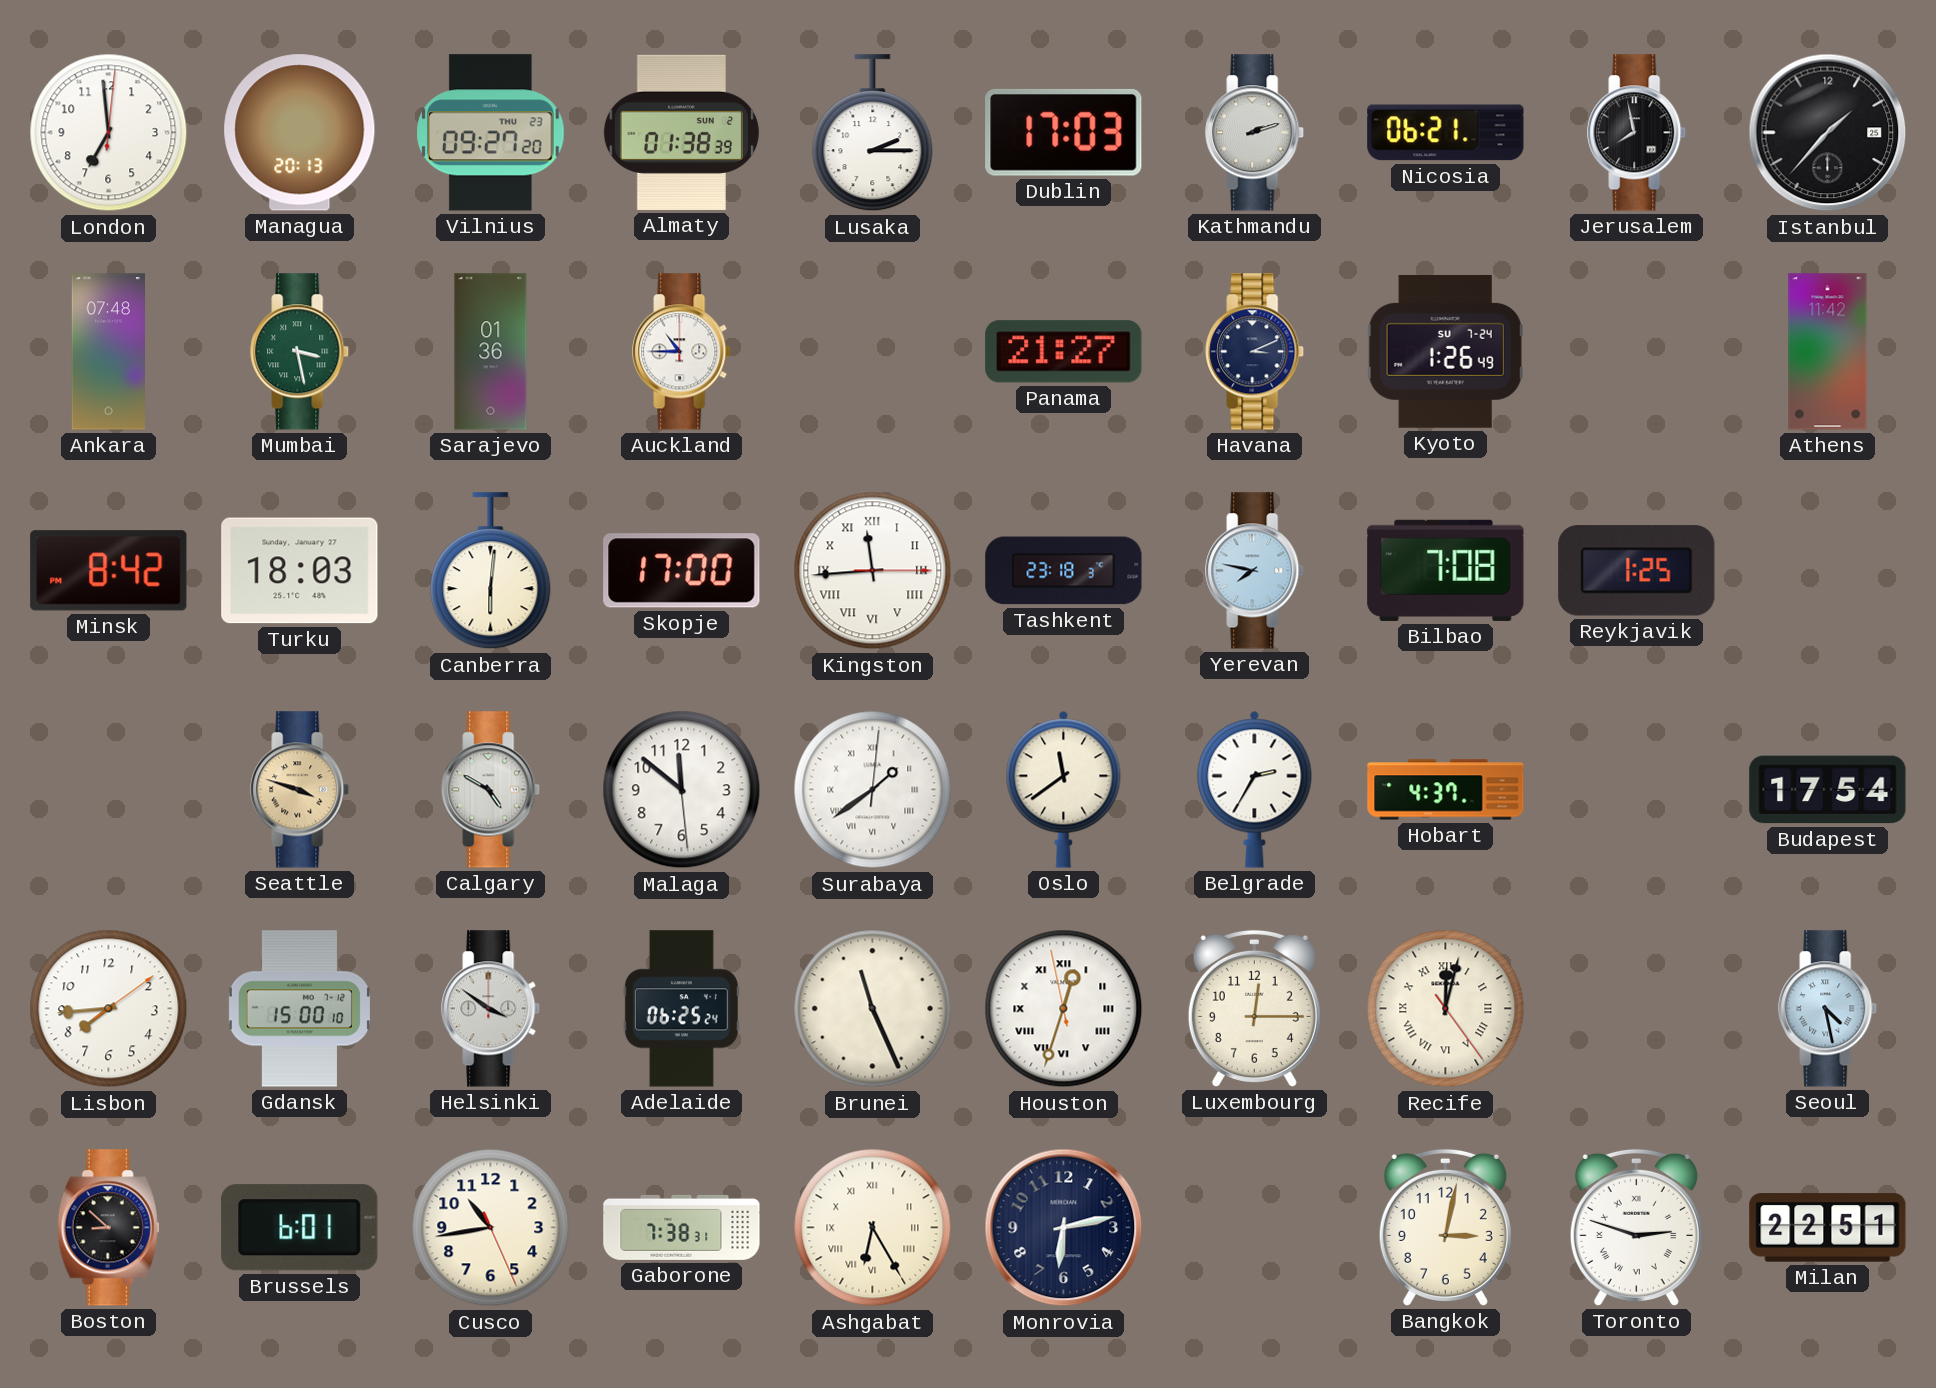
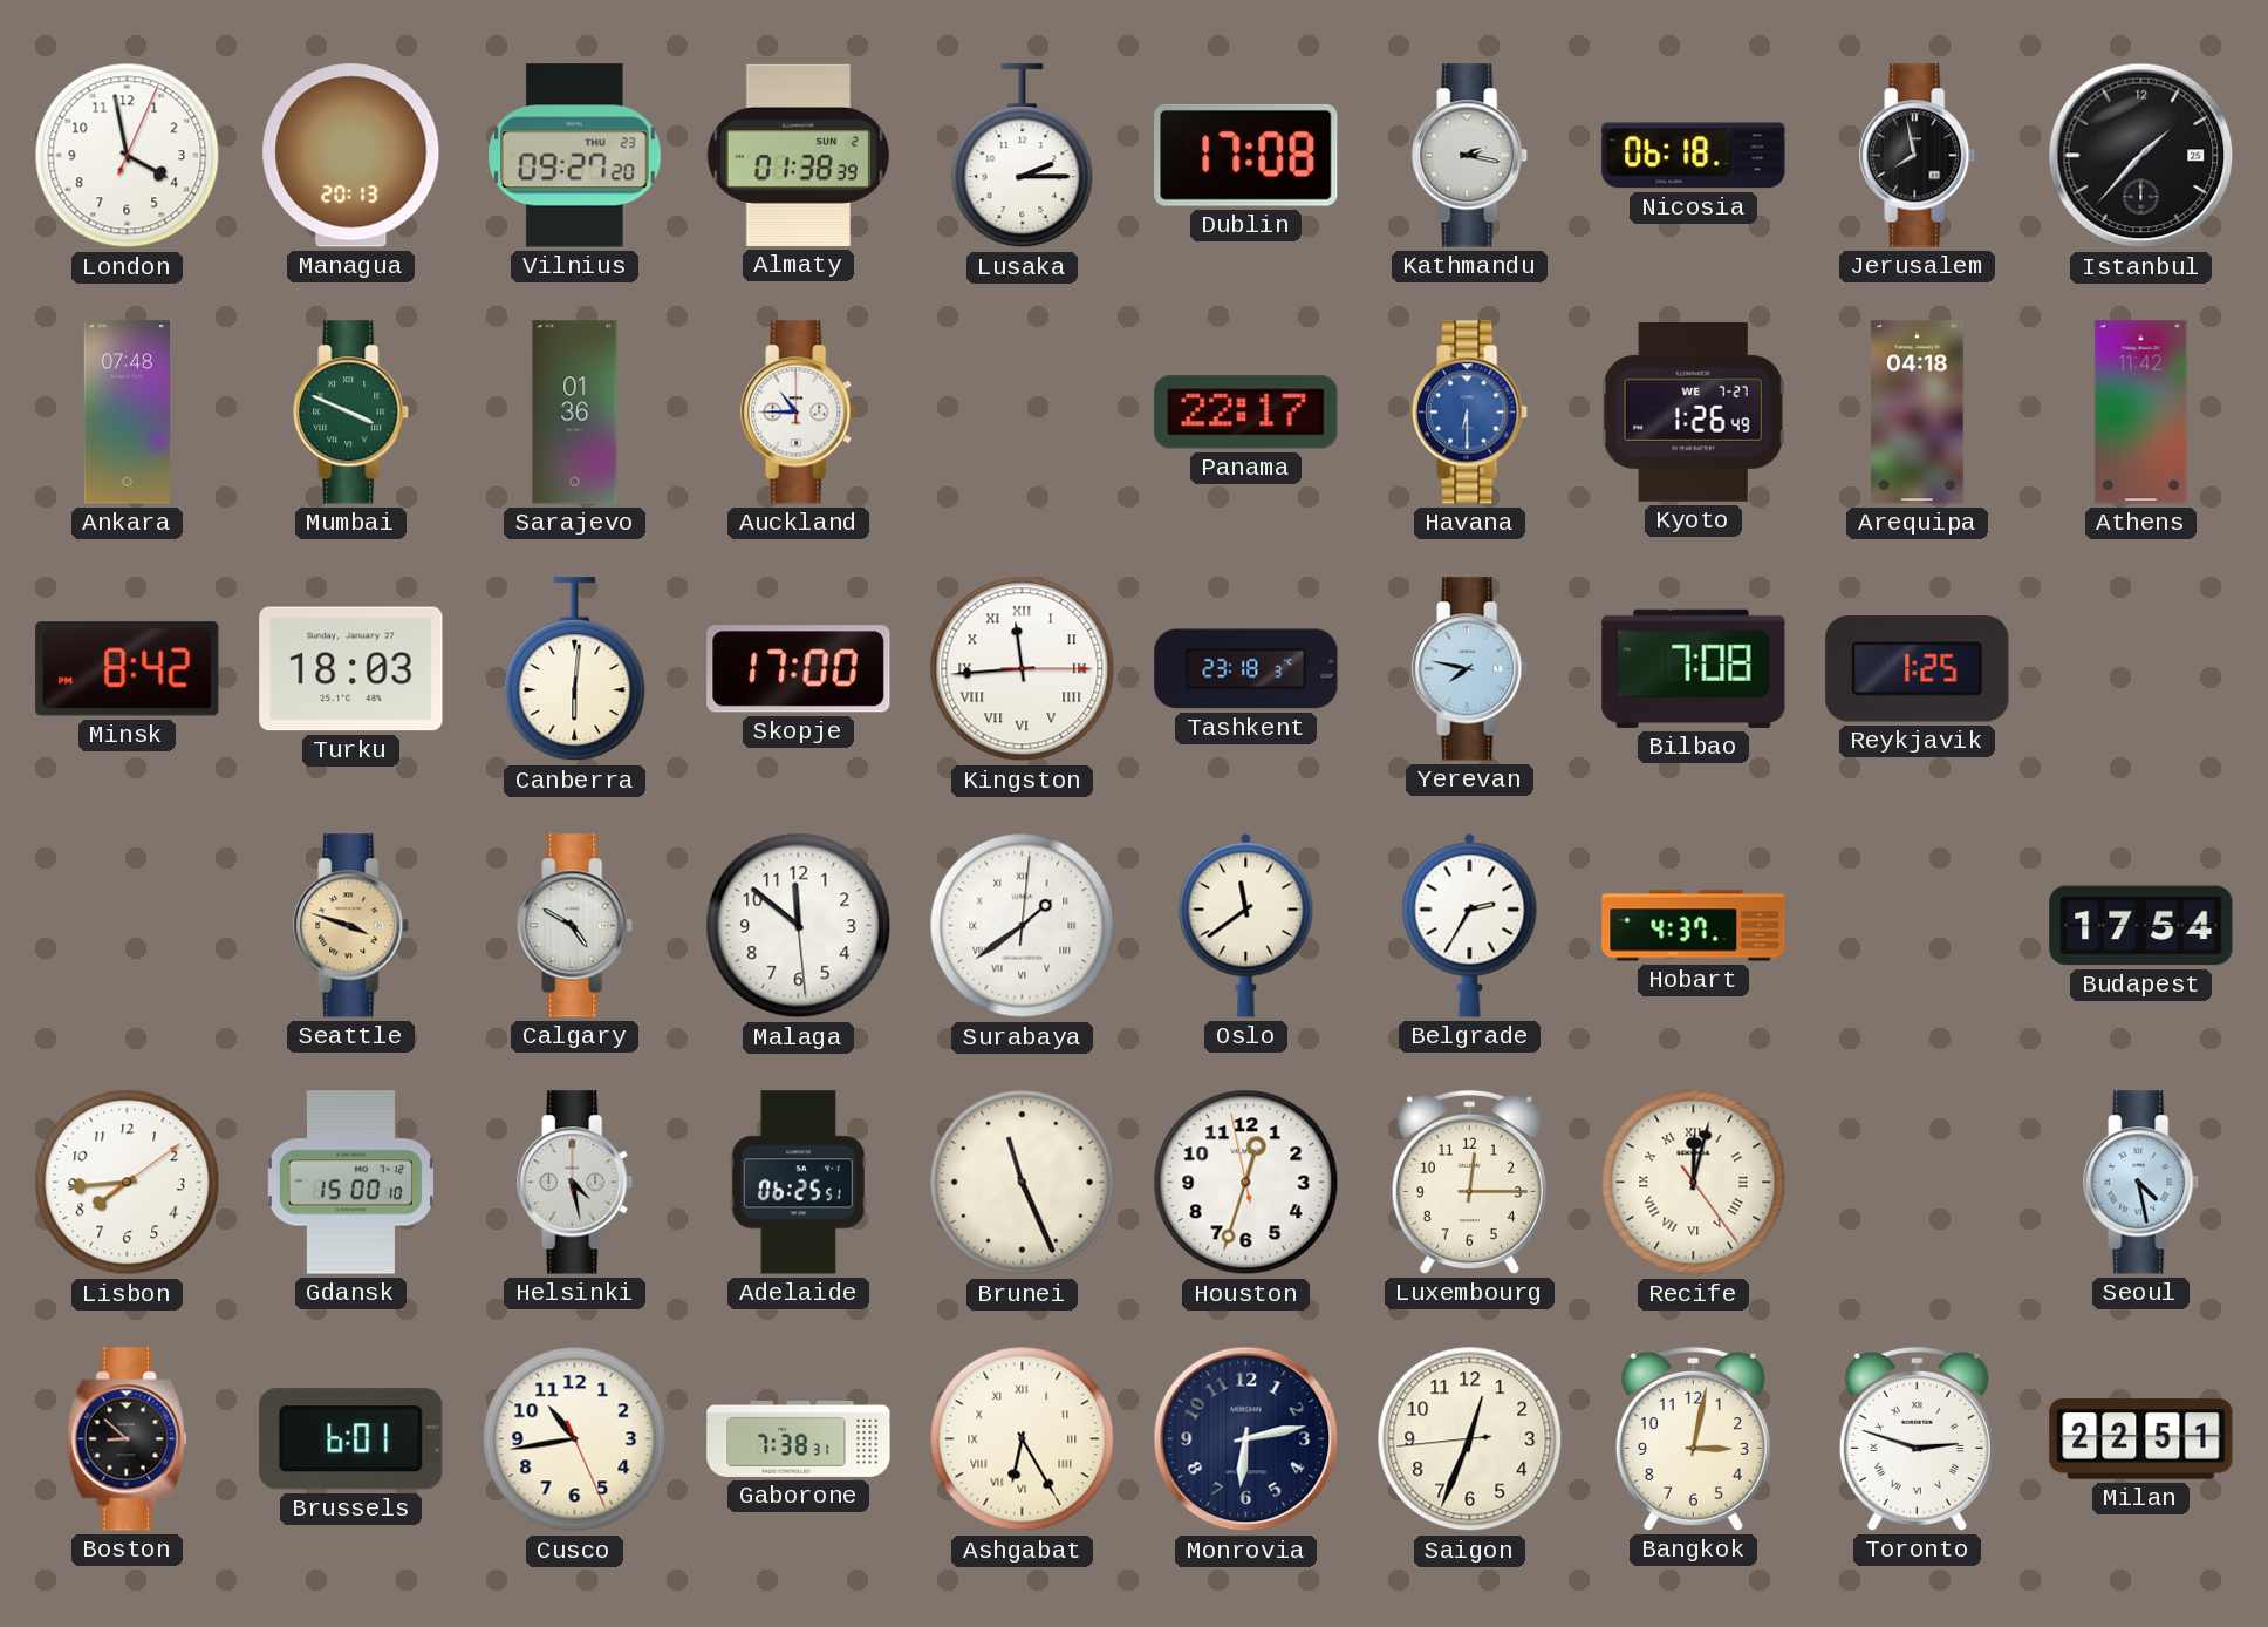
London: 6:59 -> 3:58
Dublin: 17:03 -> 17:08
Kathmandu: 2:12 -> 2:17
Nicosia: 06:21 -> 06:18
Mumbai: 3:28 -> 3:49
Panama: 21:27 -> 22:17
Havana: 3:11 -> 6:30
Havana dial: navy -> blue
Kyoto date: SU 7-24 -> WE 7-27
Arequipa: none -> 04:18
Helsinki: 3:51 -> 4:28
Adelaide: 06:25:24 -> 06:25:51
Houston numerals: Roman -> Arabic
Saigon: none -> 12:33
